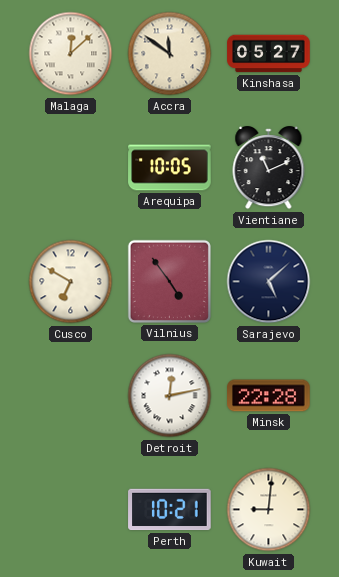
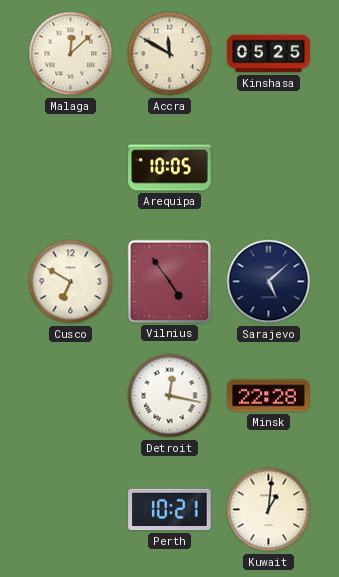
Accra: 11:51 -> 11:50
Kinshasa: 05:27 -> 05:25
Vientiane: 11:11 -> none
Detroit: 12:13 -> 12:17
Kuwait: 9:01 -> 1:01
